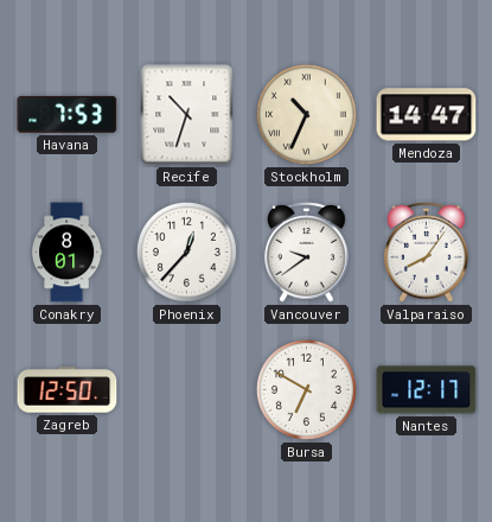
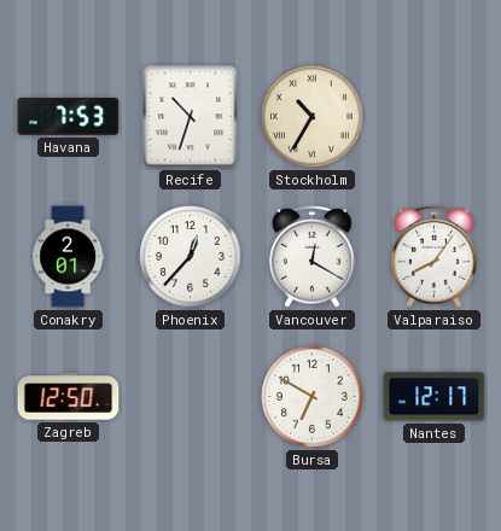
Stockholm: 10:34 -> 10:35
Mendoza: 14:47 -> none
Conakry: 8:01 -> 2:01
Vancouver: 9:39 -> 12:20
